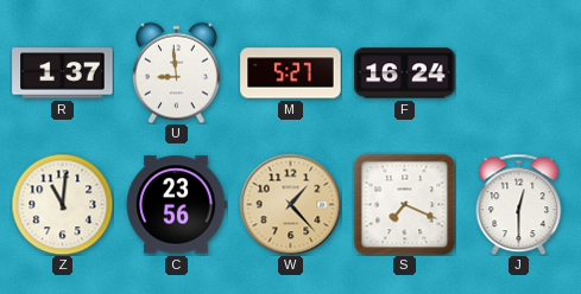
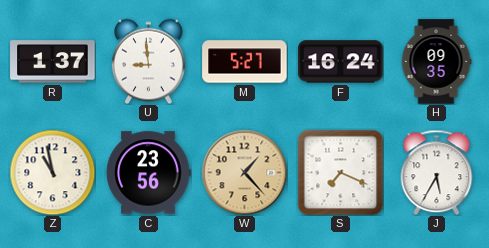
H: none -> 09:35
Z: 11:01 -> 10:58
J: 12:30 -> 5:35
